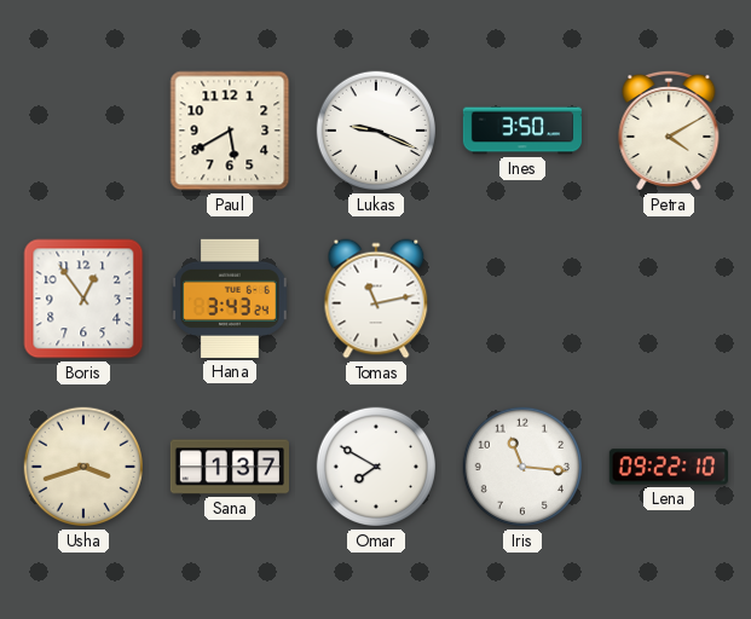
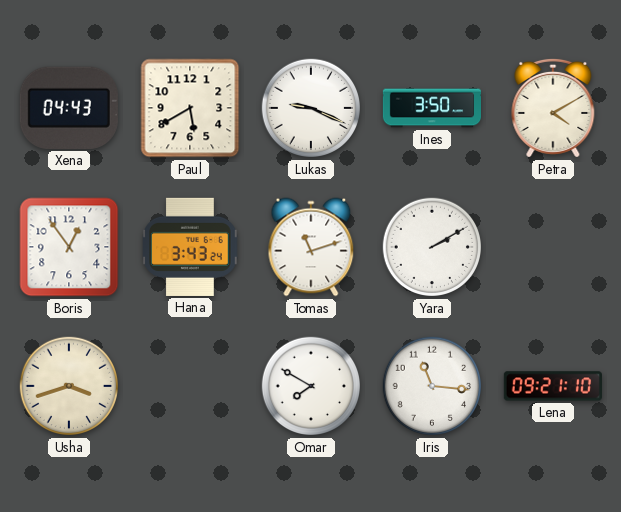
Xena: none -> 04:43
Tomas: 11:13 -> 11:12
Yara: none -> 2:10
Sana: 1:37 -> none
Lena: 09:22 -> 09:21
